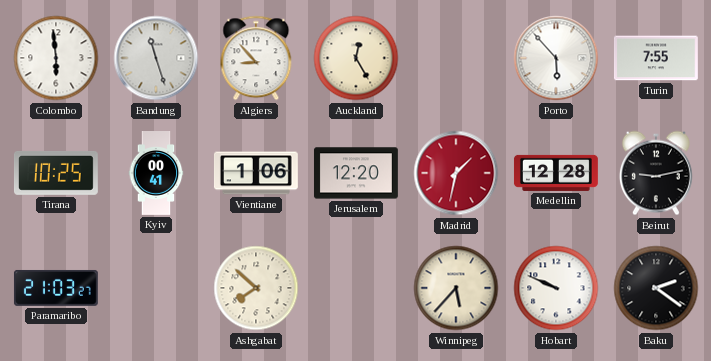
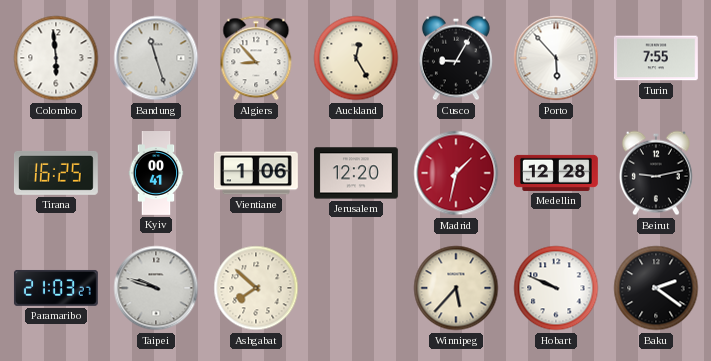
Cusco: none -> 9:05
Tirana: 10:25 -> 16:25
Taipei: none -> 9:48
